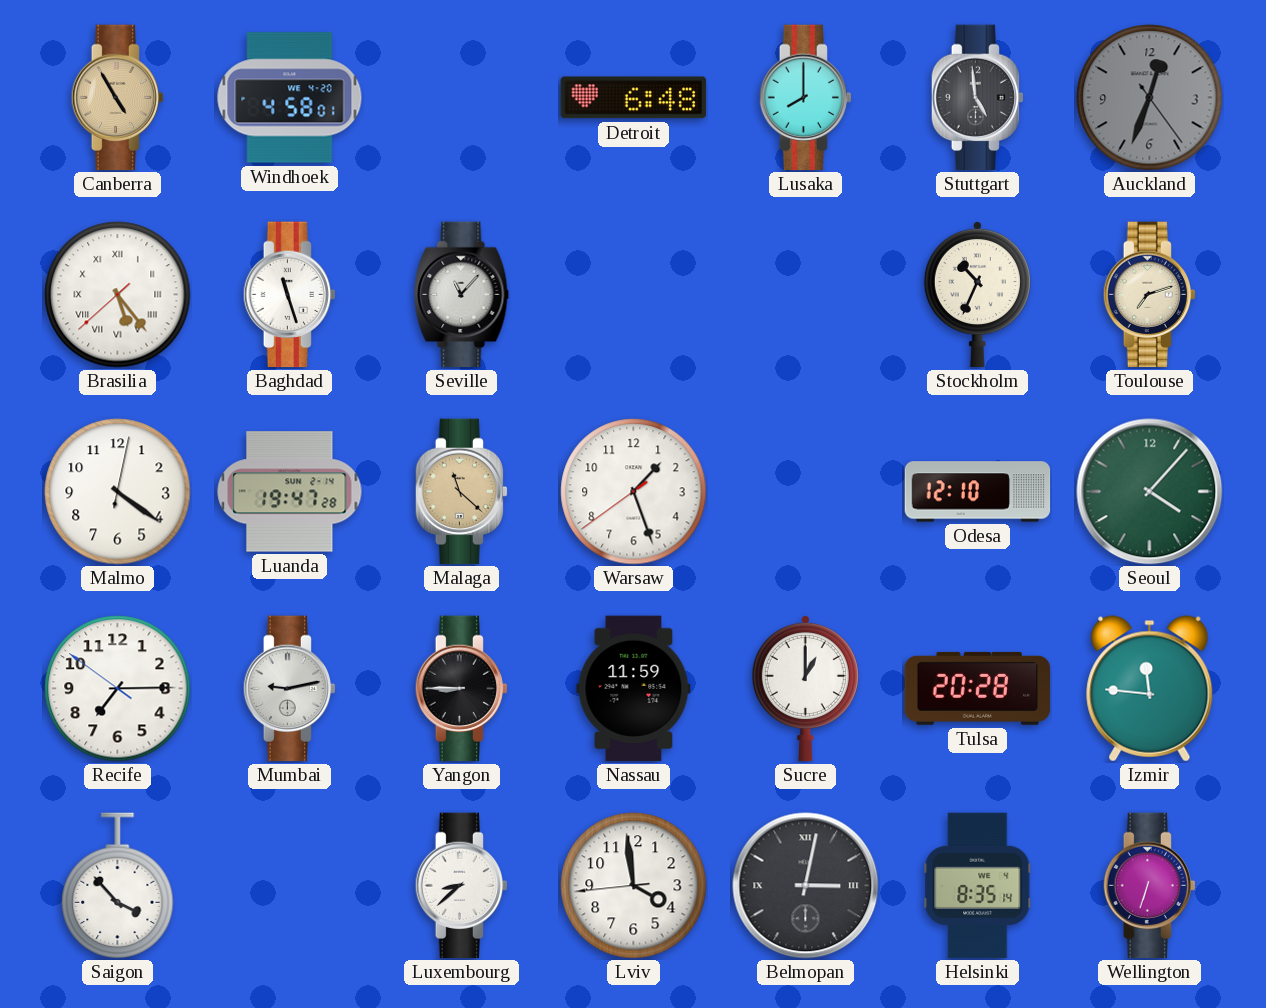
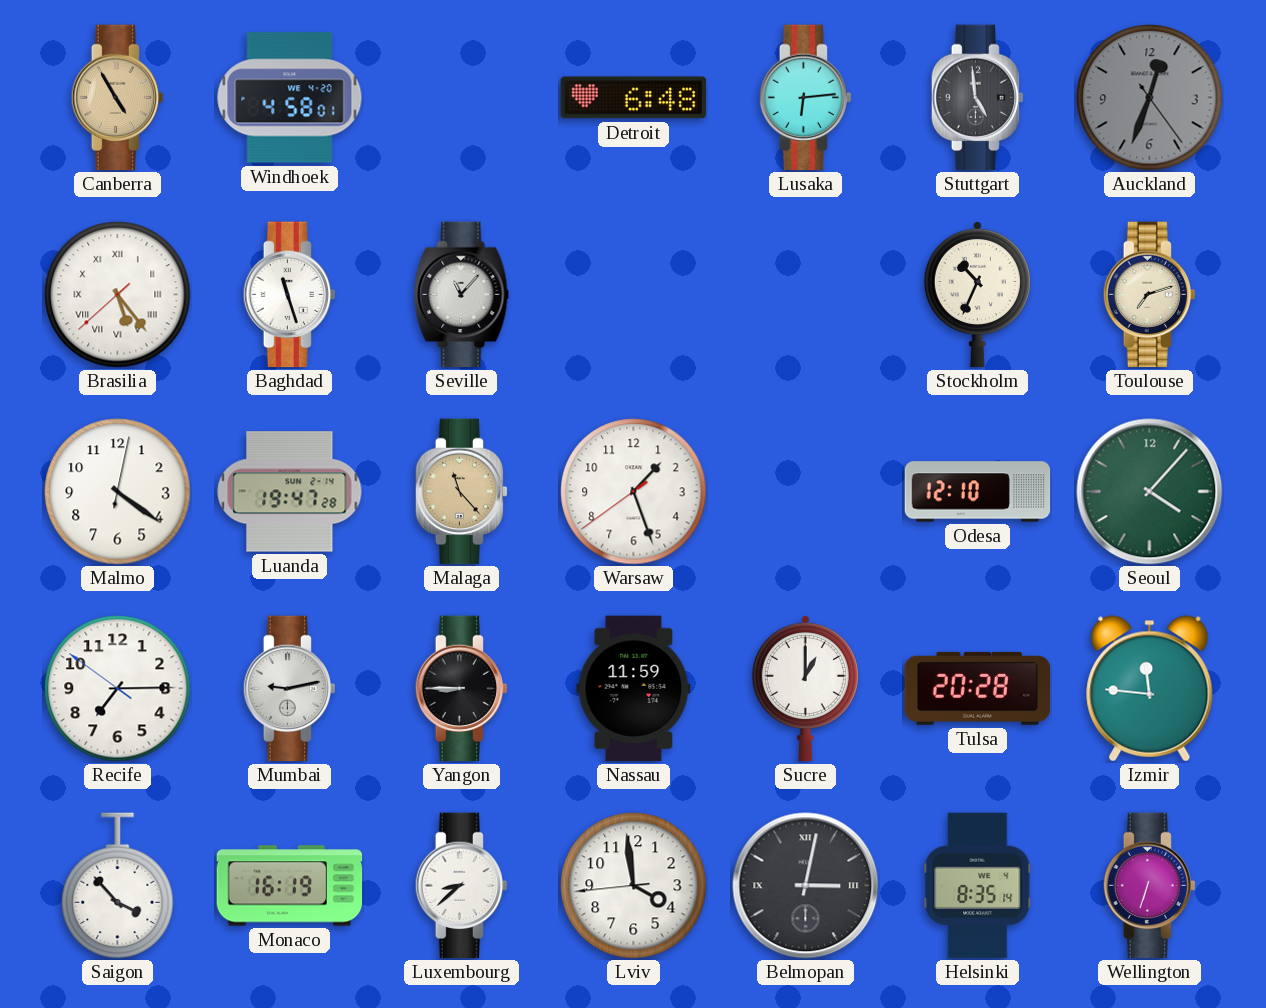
Lusaka: 8:00 -> 6:14
Malaga: 11:22 -> 11:23
Monaco: none -> 16:19
